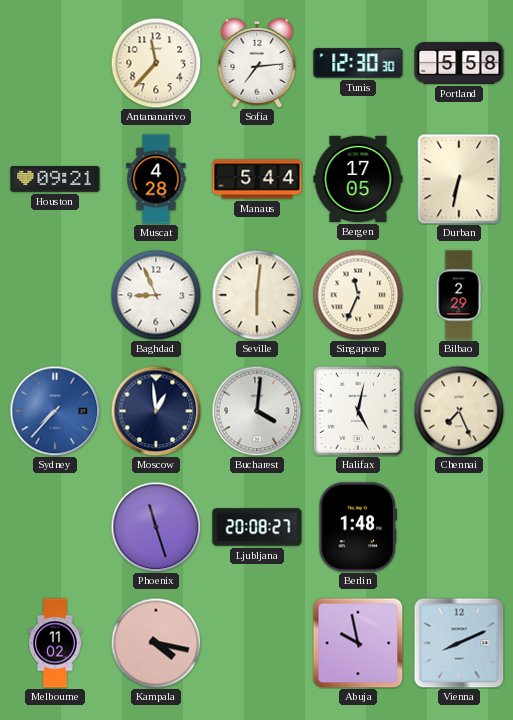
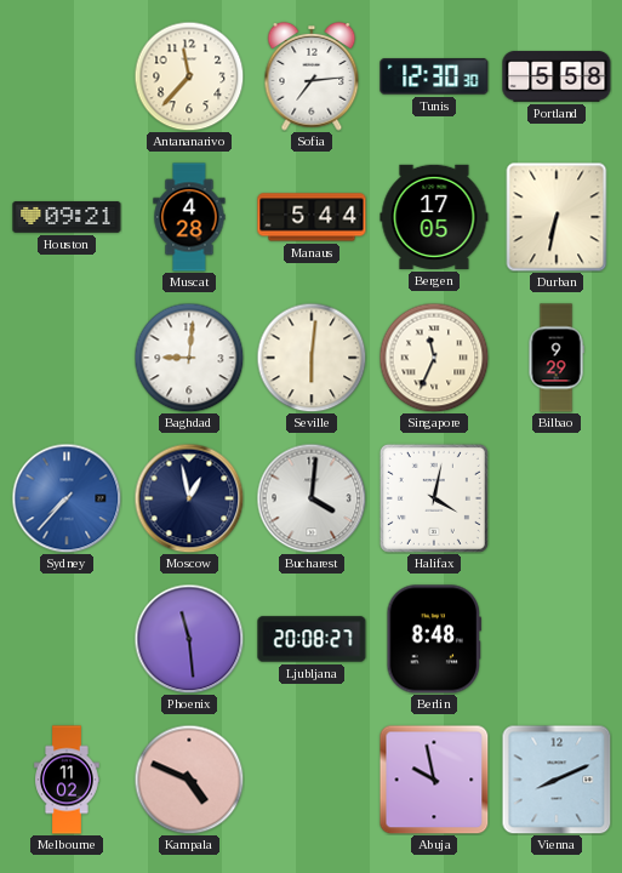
Baghdad: 8:56 -> 9:01
Bilbao: 2:29 -> 9:29
Moscow: 12:59 -> 12:58
Halifax: 5:02 -> 4:02
Chennai: 7:26 -> none
Phoenix: 11:27 -> 11:29
Berlin: 1:48 -> 8:48
Kampala: 4:17 -> 4:49
